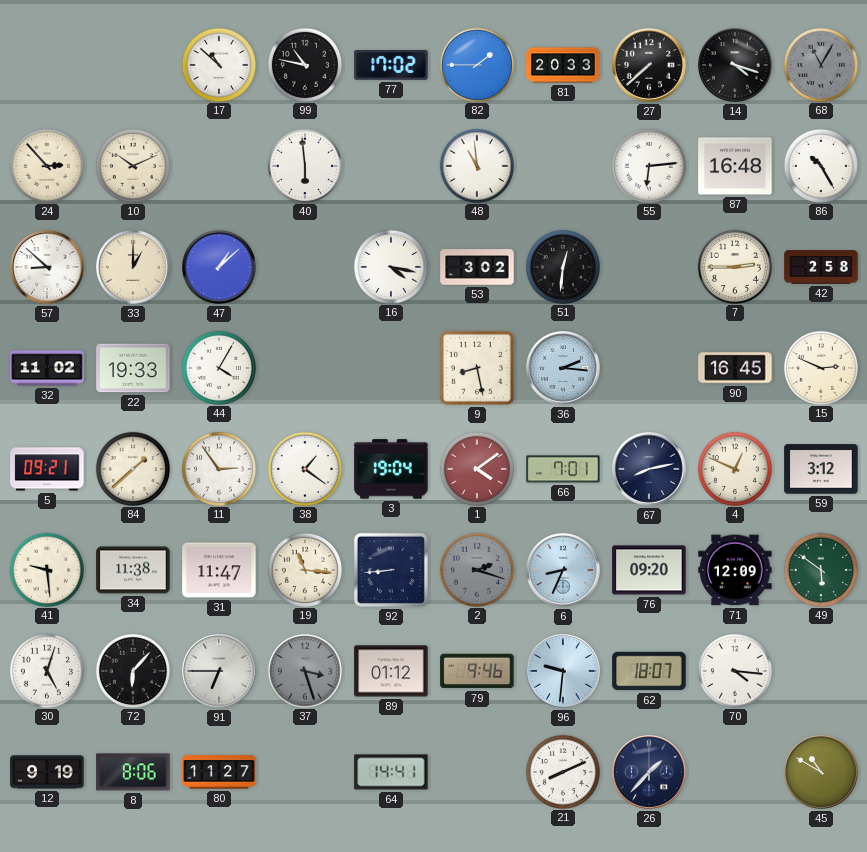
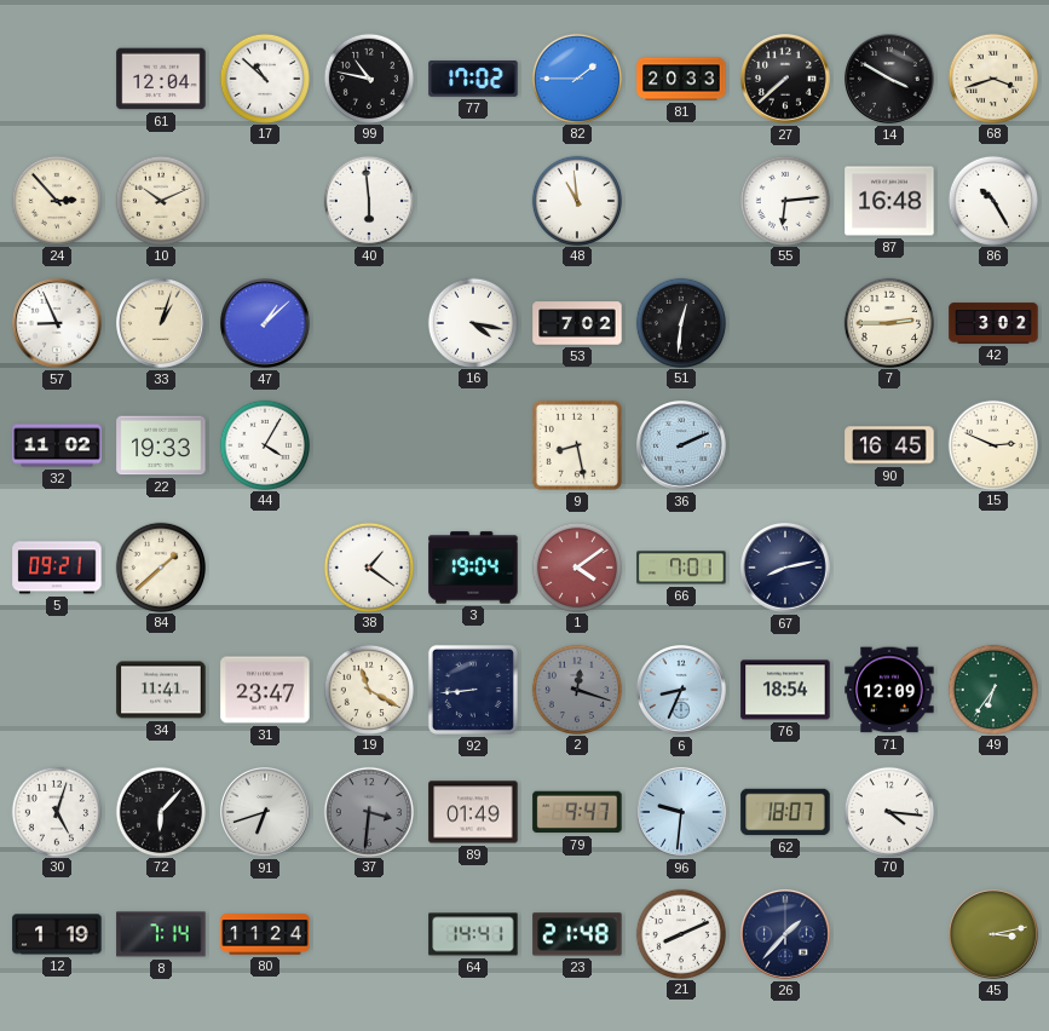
61: none -> 12:04
14: 4:18 -> 3:50
68: 11:05 -> 3:42
68 dial: grey -> cream
57: 8:52 -> 8:56
33: 1:00 -> 1:03
53: 3:02 -> 7:02
42: 2:58 -> 3:02
36: 2:16 -> 2:11
11: 2:54 -> none
4: 12:49 -> none
59: 3:12 -> none
41: 9:29 -> none
34: 11:38 -> 11:41
31: 11:47 -> 23:47
19: 11:16 -> 11:20
2: 2:18 -> 12:18
76: 09:20 -> 18:54
49: 5:51 -> 6:36
91: 6:45 -> 6:42
37: 3:27 -> 3:31
89: 01:12 -> 01:49
79: 9:46 -> 9:47
12: 9:19 -> 1:19
8: 8:06 -> 7:14
80: 11:27 -> 11:24
23: none -> 21:48
45: 10:50 -> 3:13
